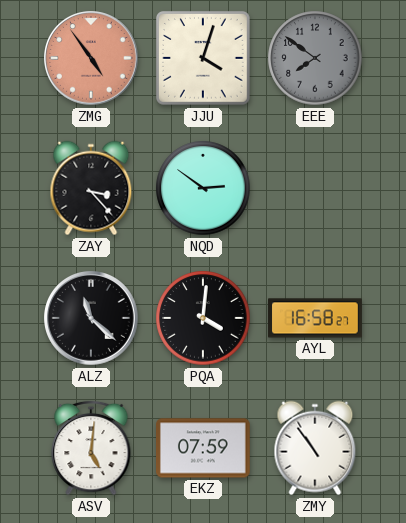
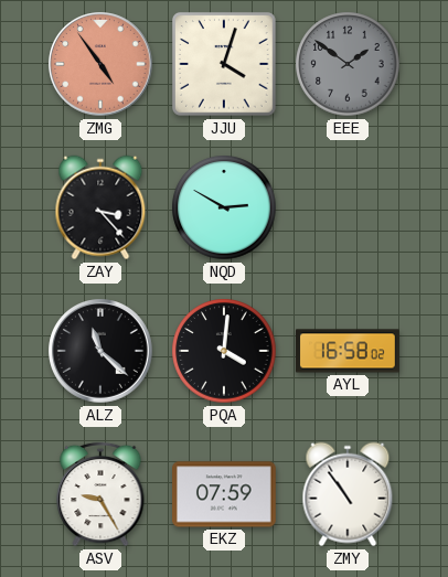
EEE: 7:51 -> 1:51
NQD: 2:51 -> 2:50
AYL: 16:58:27 -> 16:58:02
ASV: 5:01 -> 9:25
